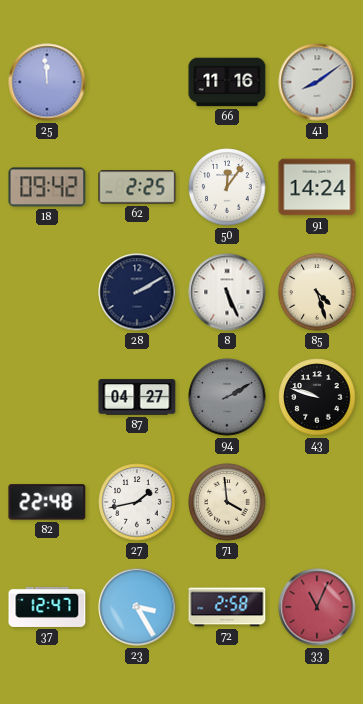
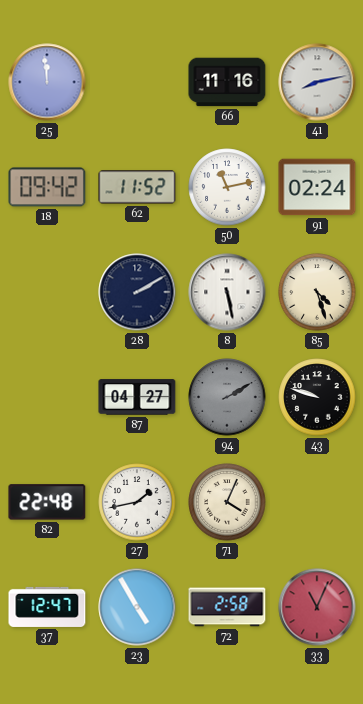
41: 8:09 -> 8:13
62: 2:25 -> 11:52
50: 12:06 -> 11:13
91: 14:24 -> 02:24
8: 5:26 -> 5:28
71: 3:59 -> 4:04
23: 3:25 -> 4:55
